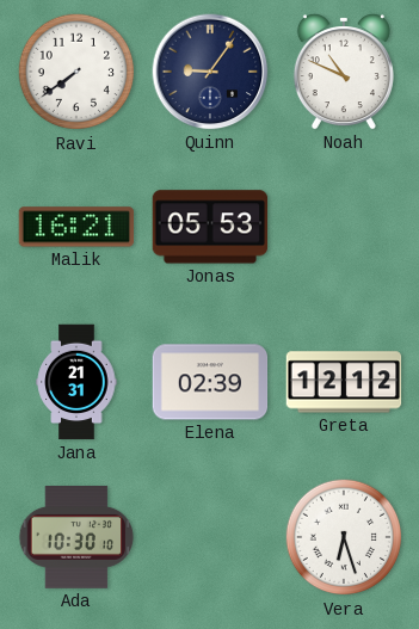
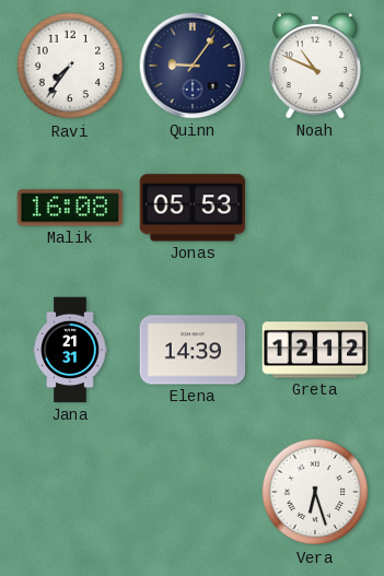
Ravi: 7:39 -> 7:36
Malik: 16:21 -> 16:08
Elena: 02:39 -> 14:39
Ada: 10:30 -> none
